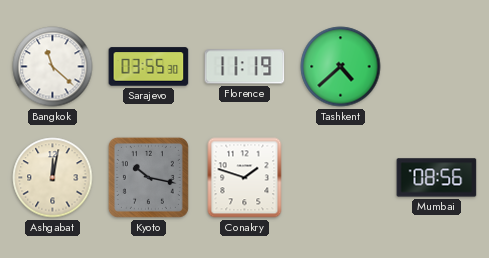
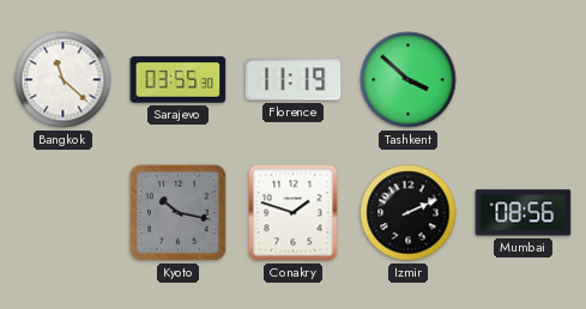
Tashkent: 4:38 -> 3:52
Ashgabat: 12:02 -> none
Izmir: none -> 2:11
